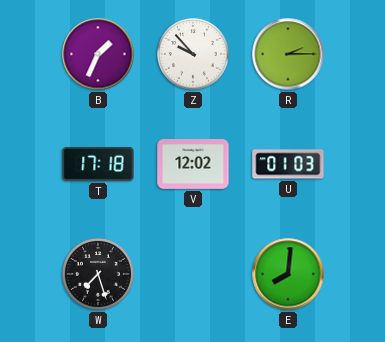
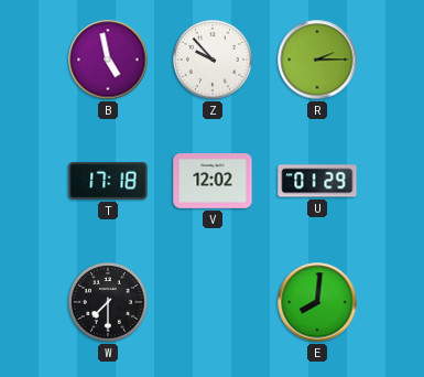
B: 1:34 -> 4:58
U: 01:03 -> 01:29
W: 7:27 -> 7:30
